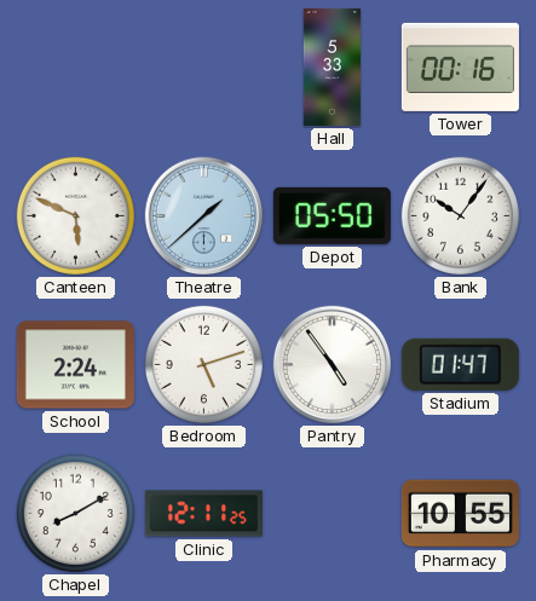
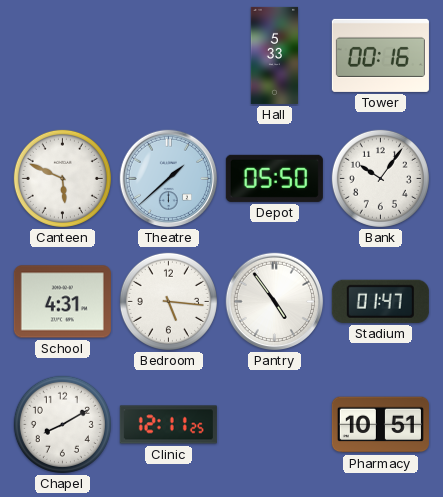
School: 2:24 -> 4:31
Bedroom: 5:12 -> 5:16
Pharmacy: 10:55 -> 10:51
